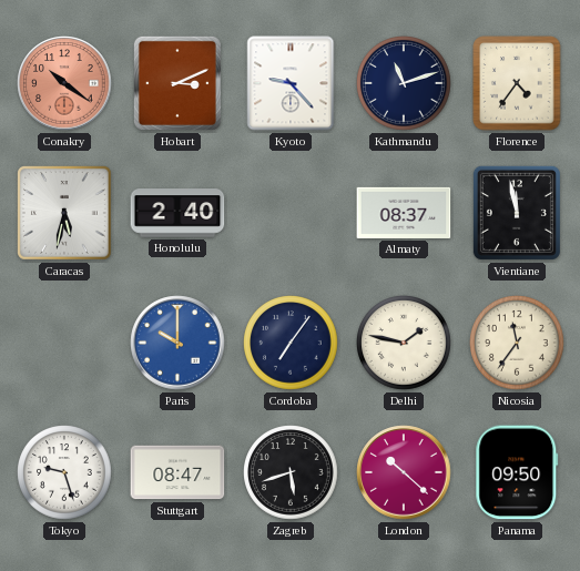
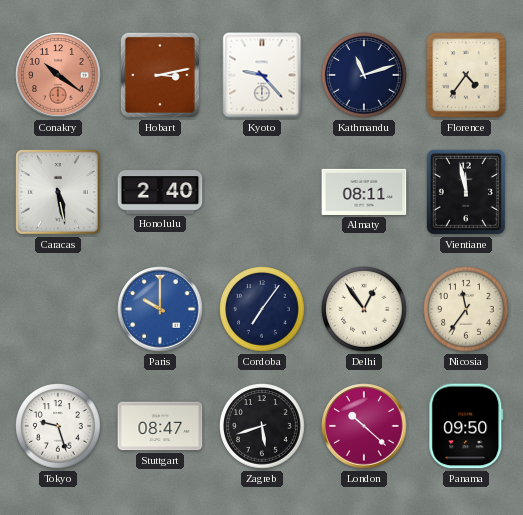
Hobart: 3:11 -> 3:13
Caracas: 5:32 -> 5:28
Almaty: 08:37 -> 08:11
Delhi: 1:47 -> 12:54
